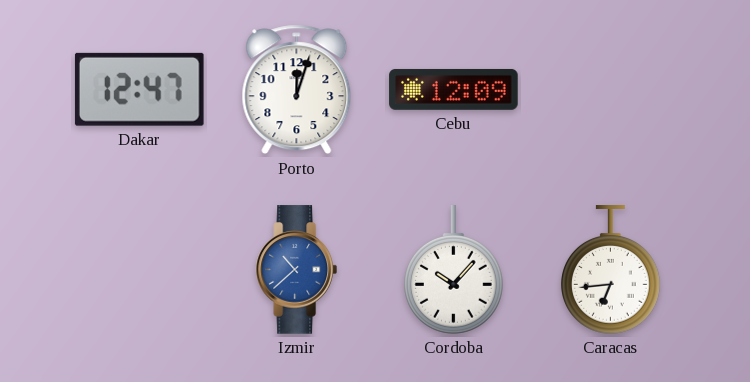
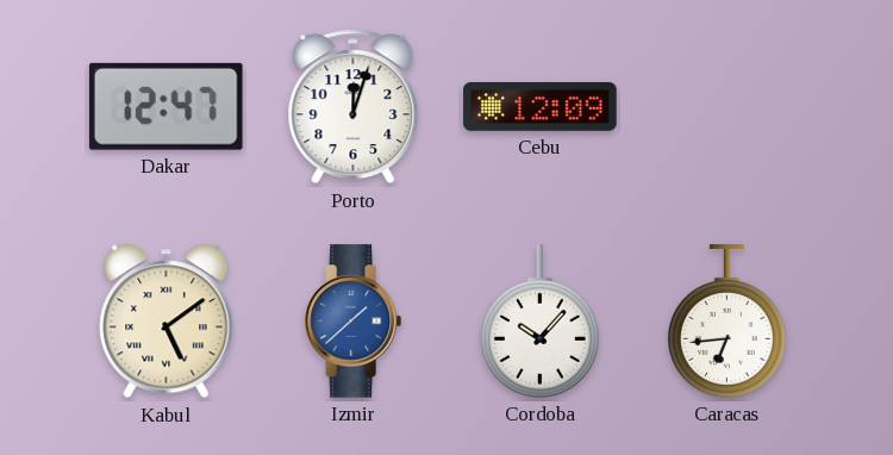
Kabul: none -> 5:09
Izmir: 10:38 -> 1:38
